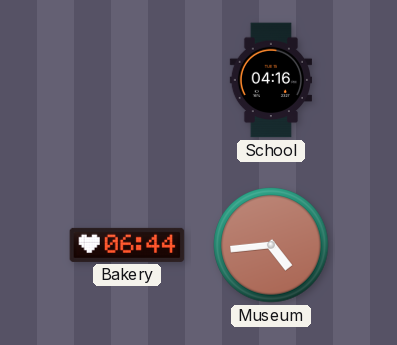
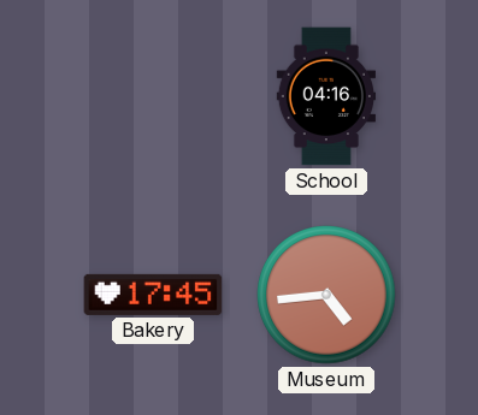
Bakery: 06:44 -> 17:45
